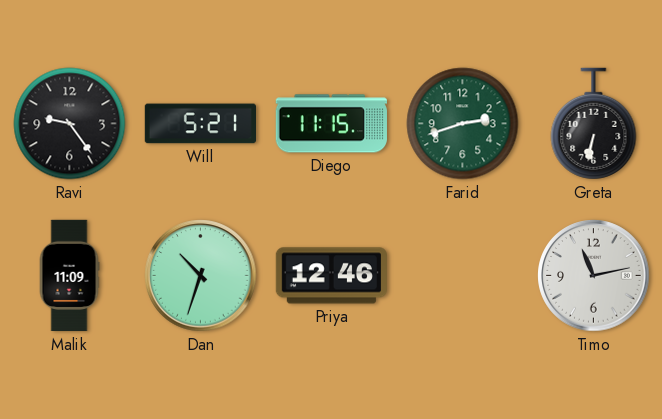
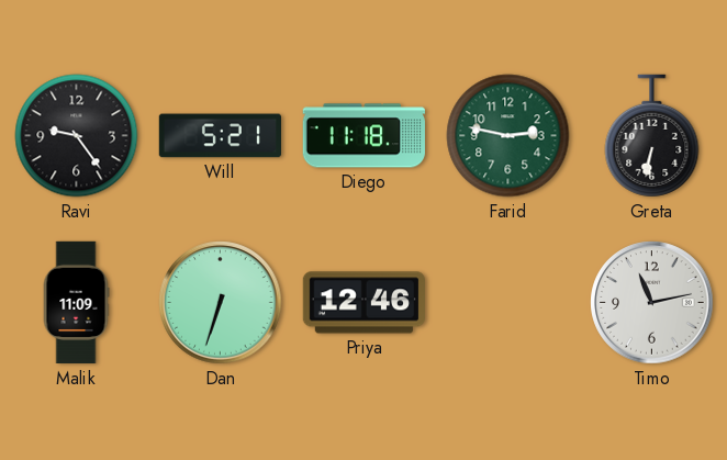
Diego: 11:15 -> 11:18
Farid: 2:42 -> 2:47
Dan: 10:33 -> 6:33
